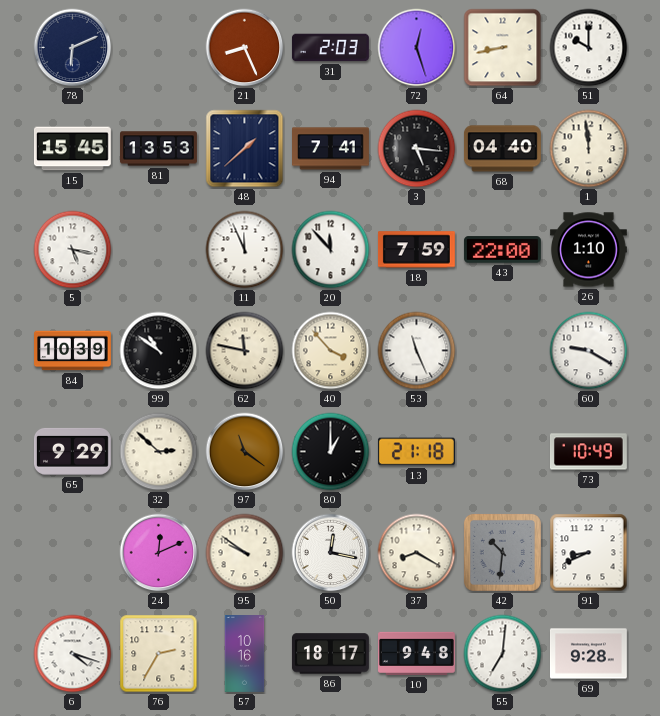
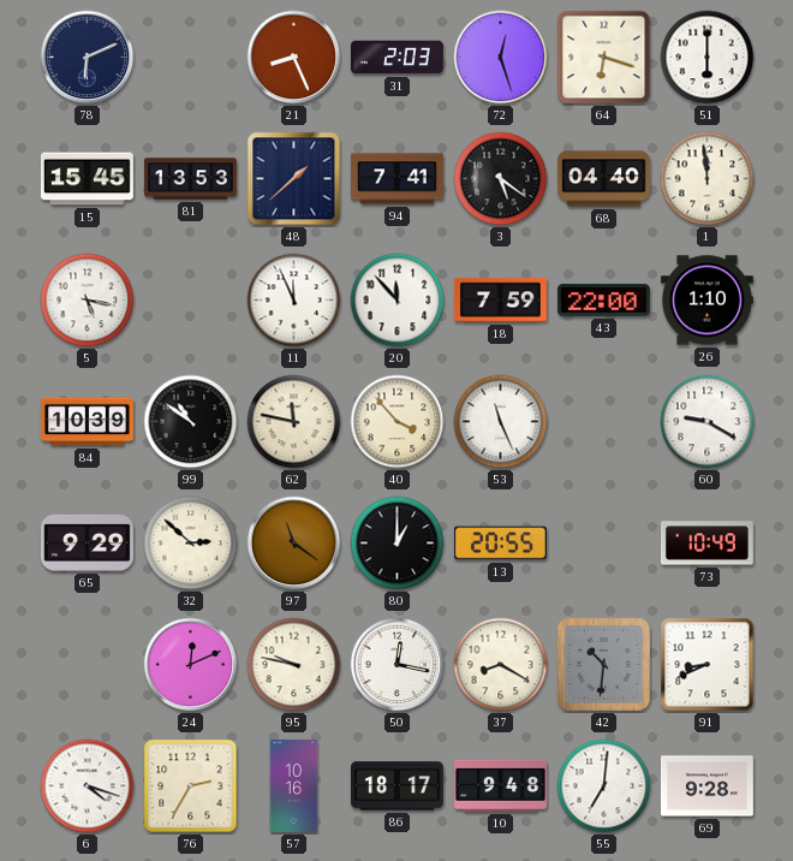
64: 8:43 -> 6:18
51: 10:00 -> 6:00
3: 5:16 -> 5:21
13: 21:18 -> 20:55
95: 9:51 -> 9:47
